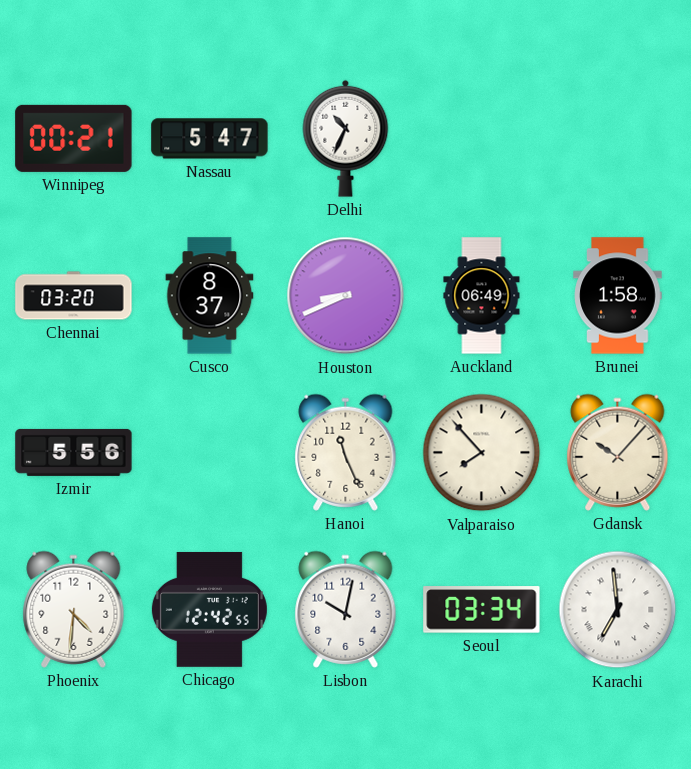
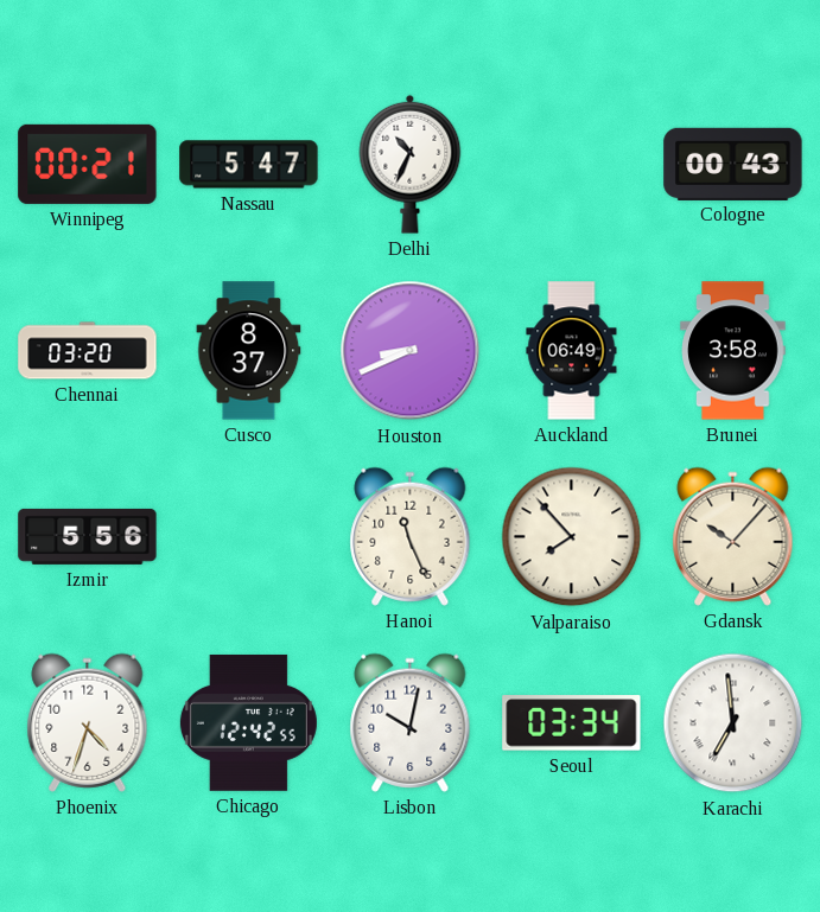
Cologne: none -> 00:43
Brunei: 1:58 -> 3:58
Phoenix: 4:31 -> 4:33
